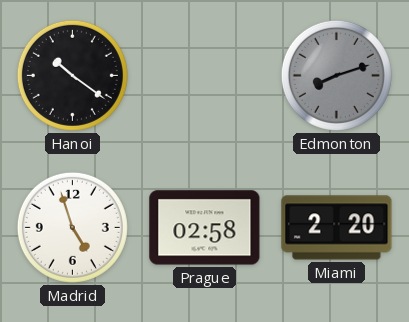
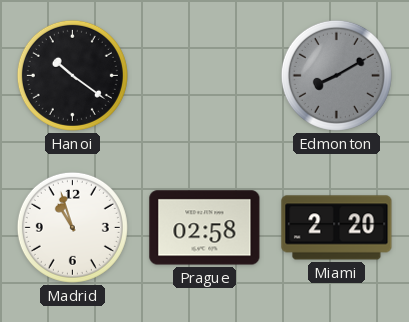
Edmonton: 8:12 -> 8:10
Madrid: 4:57 -> 10:57
